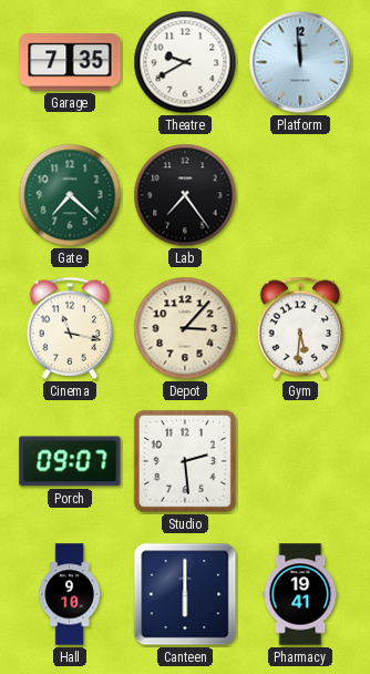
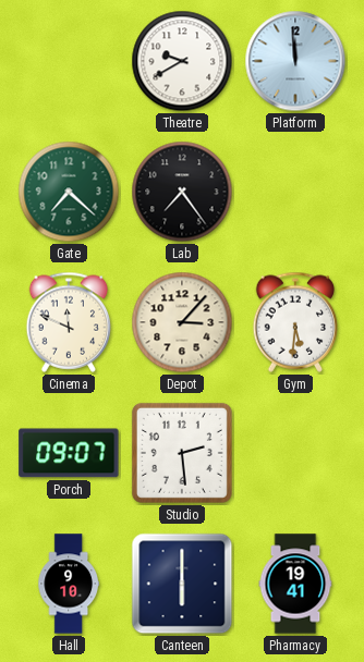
Garage: 7:35 -> none
Cinema: 11:17 -> 11:49
